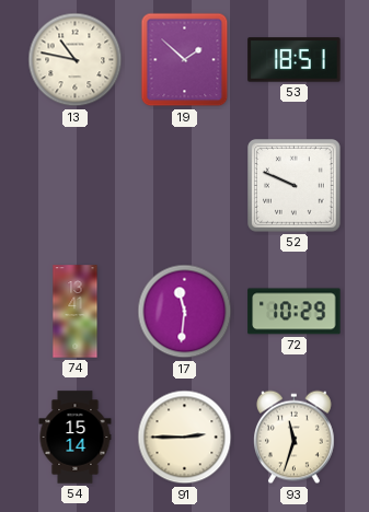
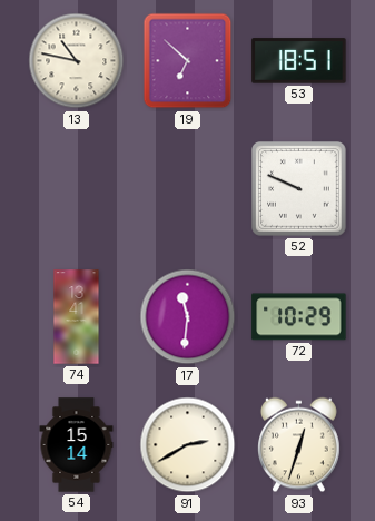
19: 1:52 -> 6:52
91: 2:45 -> 2:40
93: 11:33 -> 12:33
